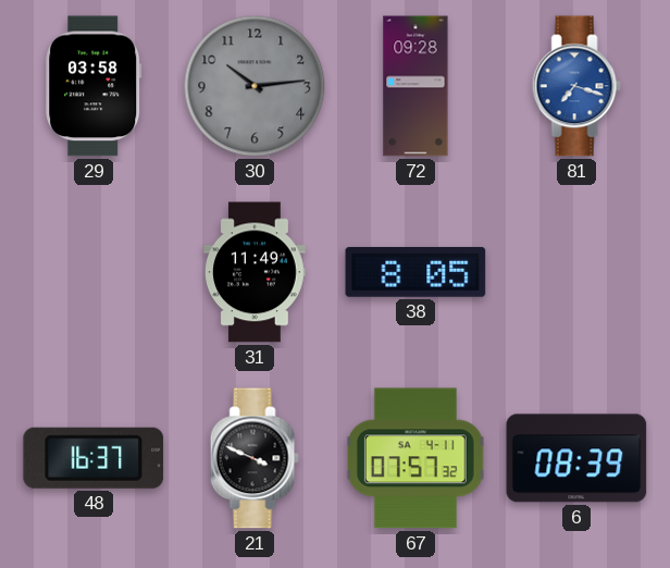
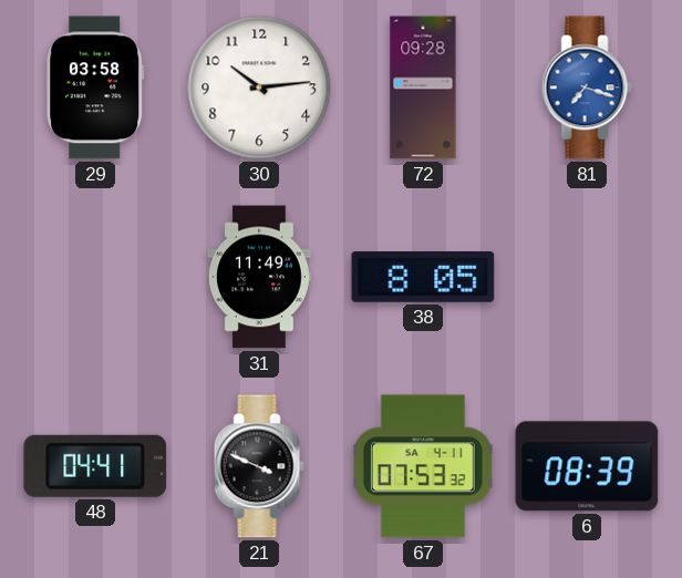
30 dial: grey -> white
48: 16:37 -> 04:41
67: 07:57 -> 07:53
